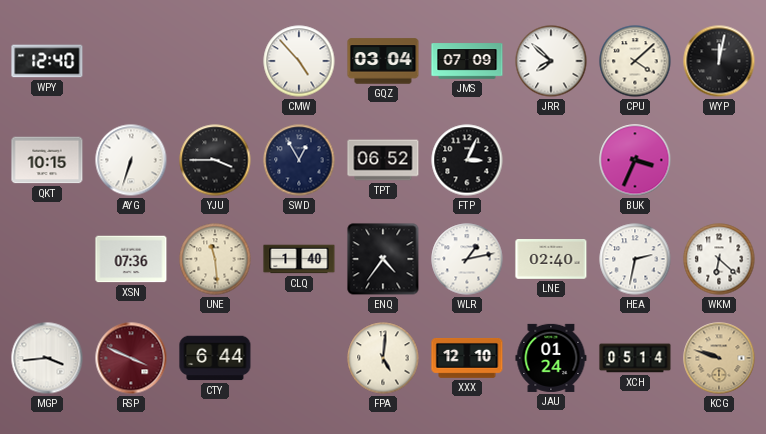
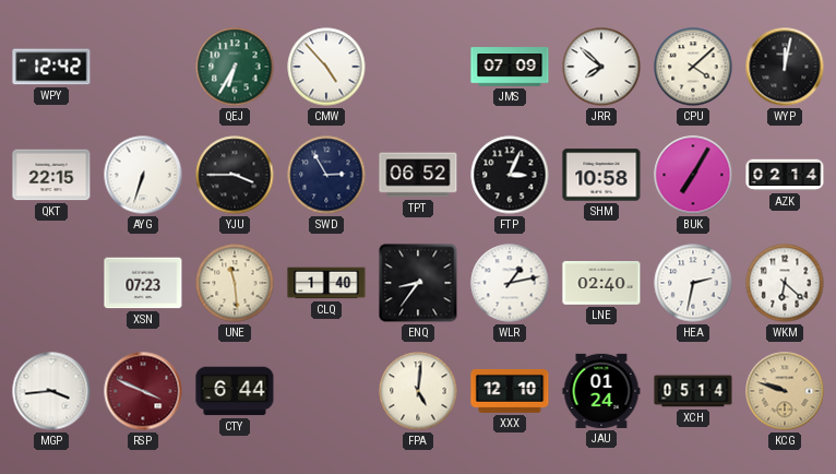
WPY: 12:40 -> 12:42
QEJ: none -> 6:35
GQZ: 03:04 -> none
QKT: 10:15 -> 22:15
SWD: 12:55 -> 2:55
SHM: none -> 10:58
BUK: 3:34 -> 7:05
AZK: none -> 02:14
XSN: 07:36 -> 07:23
ENQ: 4:36 -> 8:36
